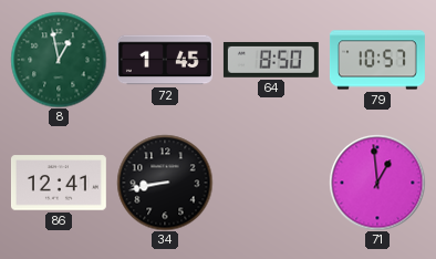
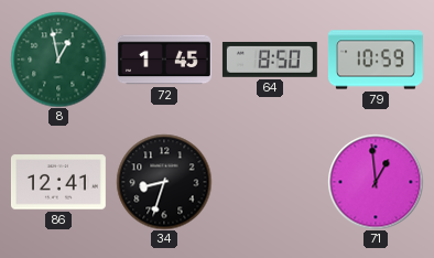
79: 10:57 -> 10:59
34: 8:43 -> 8:33
